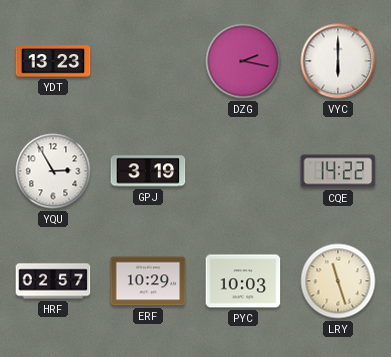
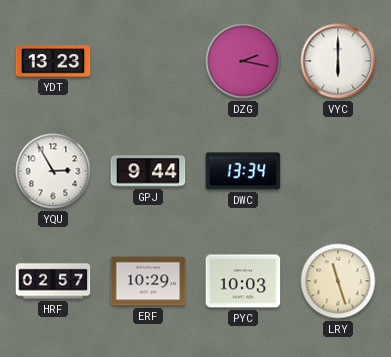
GPJ: 3:19 -> 9:44
DWC: none -> 13:34
CQE: 14:22 -> none
